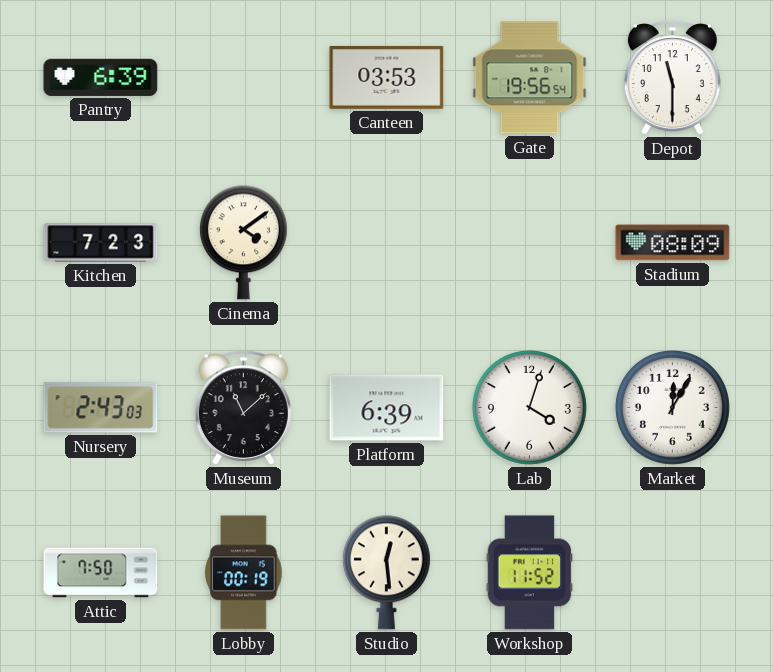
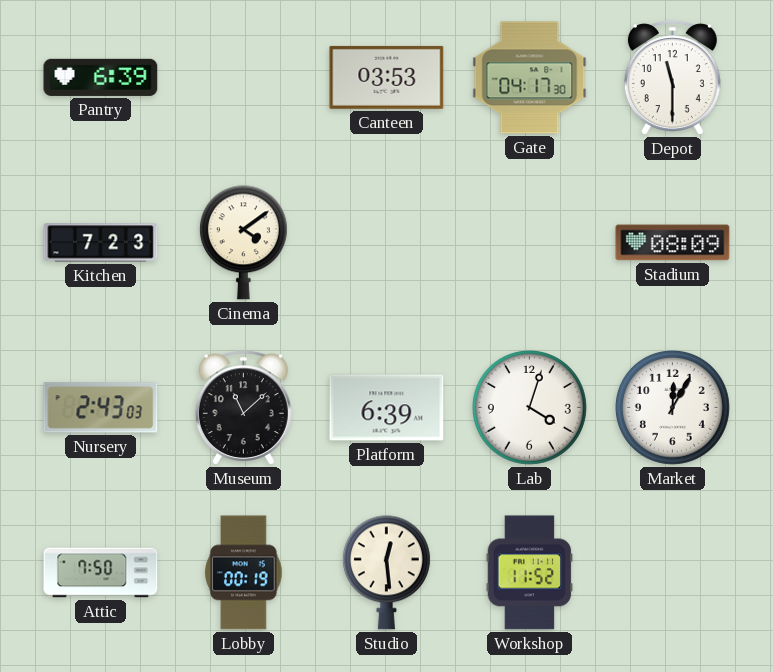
Gate: 19:56 -> 04:17
